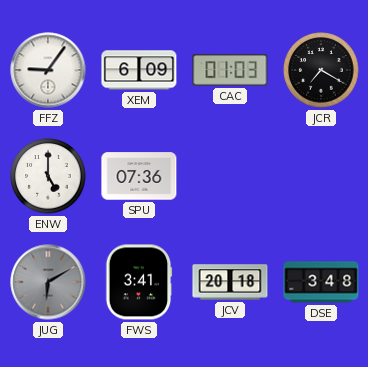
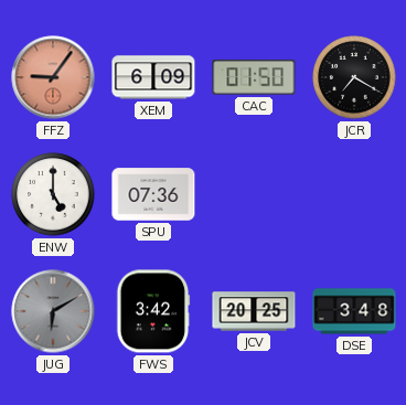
FFZ dial: white -> salmon
CAC: 01:03 -> 01:50
FWS: 3:41 -> 3:42
JCV: 20:18 -> 20:25
